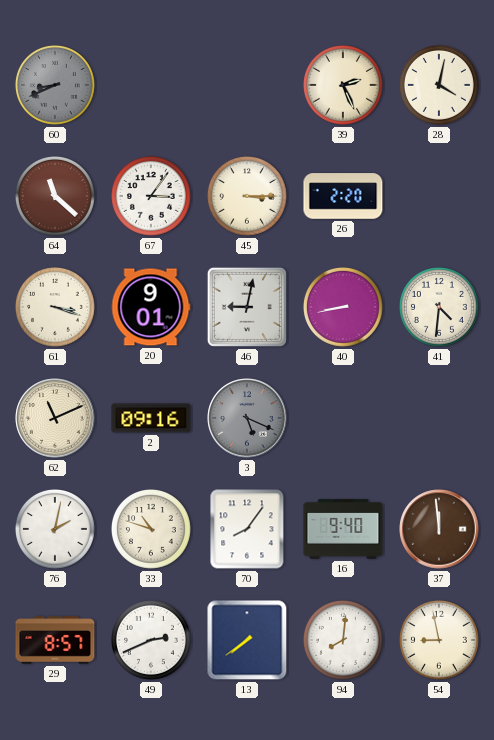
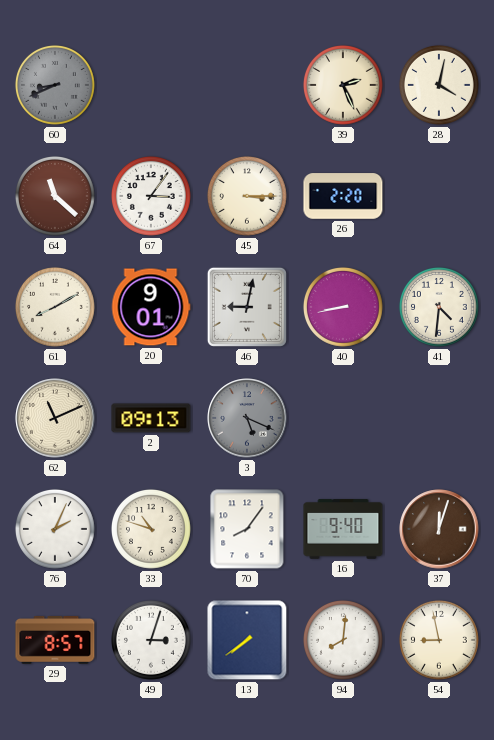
61: 3:18 -> 8:10
2: 09:16 -> 09:13
76: 2:02 -> 2:04
37: 11:59 -> 12:03
49: 2:41 -> 3:03
